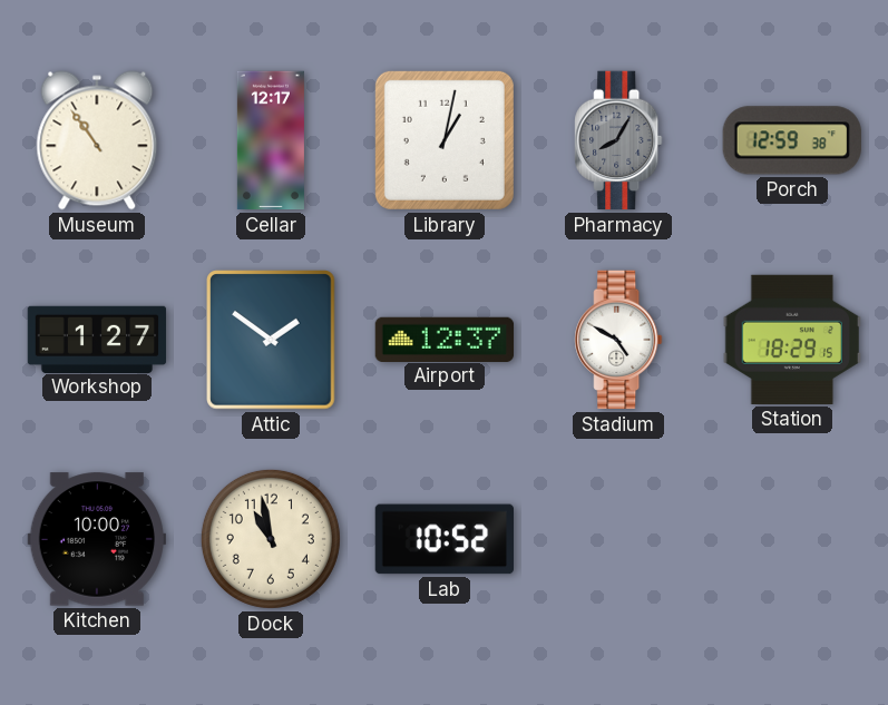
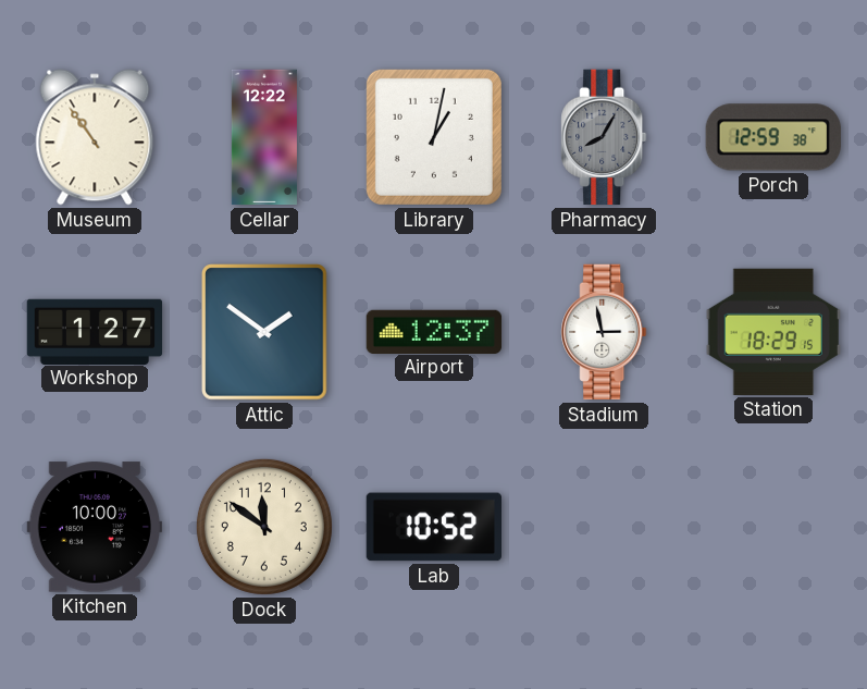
Cellar: 12:17 -> 12:22
Stadium: 4:50 -> 2:58
Dock: 10:58 -> 11:51
